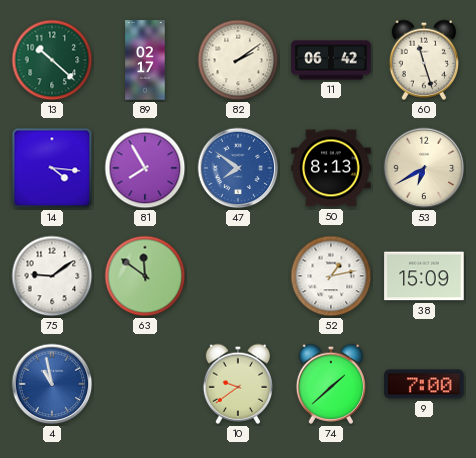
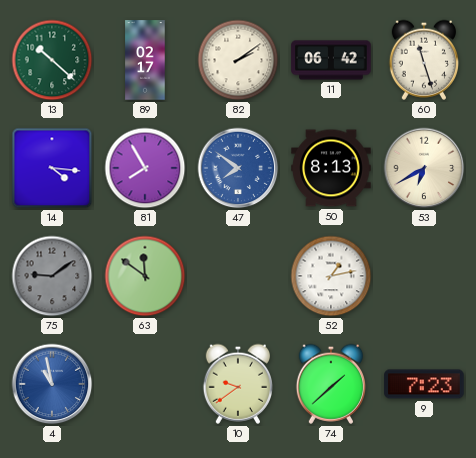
75 dial: white -> grey
38: 15:09 -> none
9: 7:00 -> 7:23
